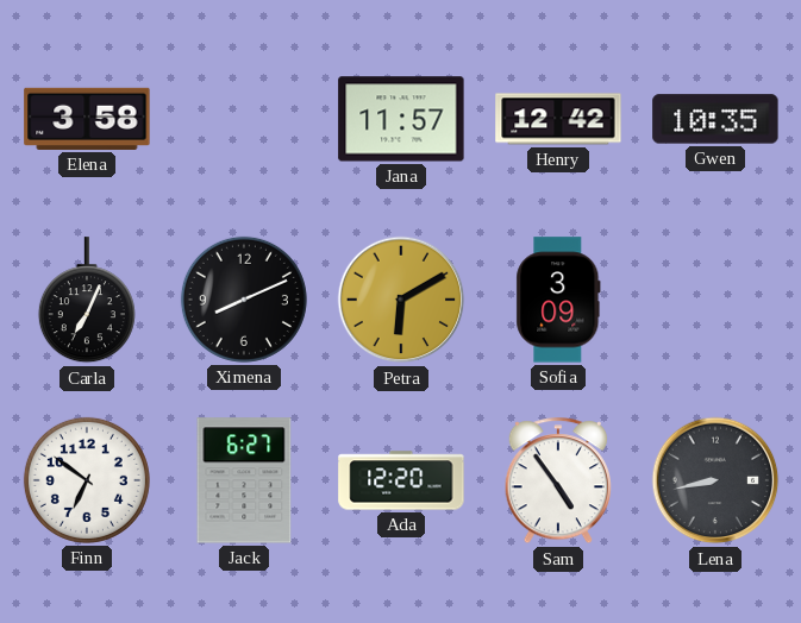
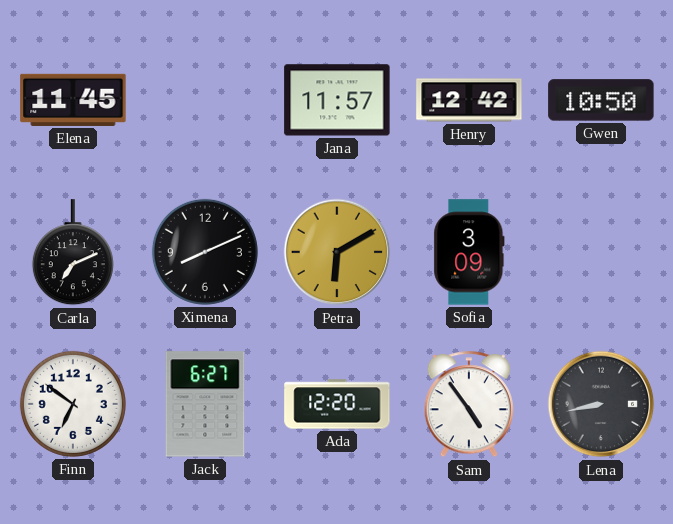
Elena: 3:58 -> 11:45
Gwen: 10:35 -> 10:50
Carla: 7:04 -> 7:11
